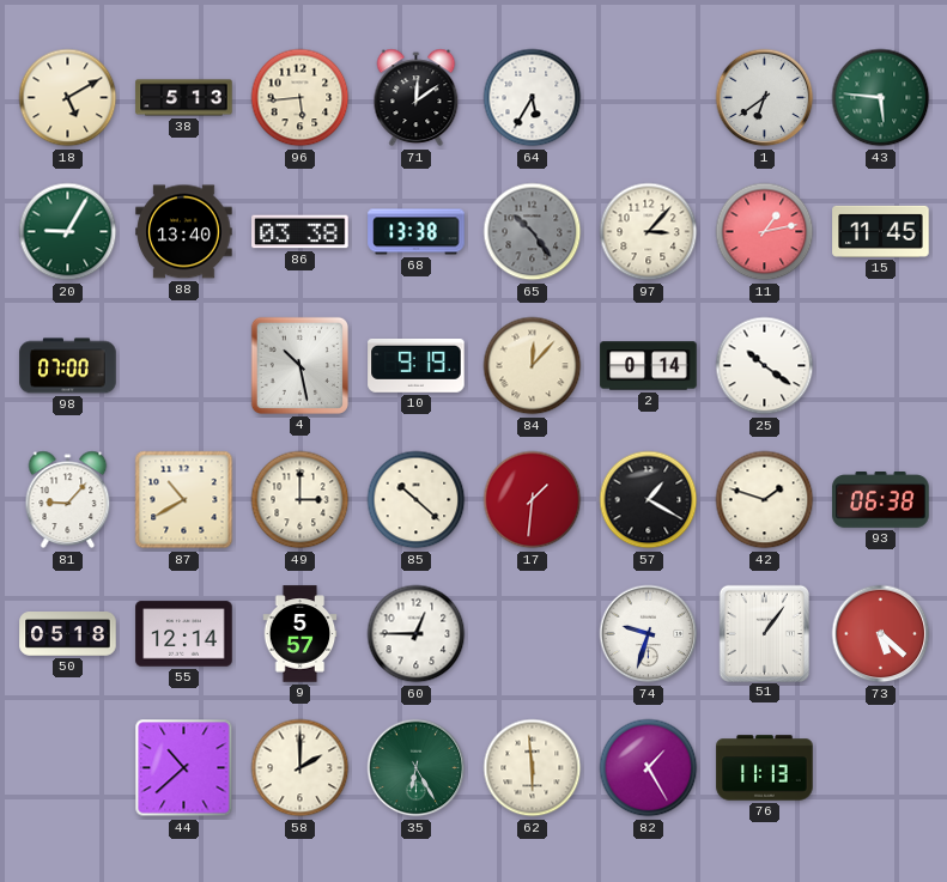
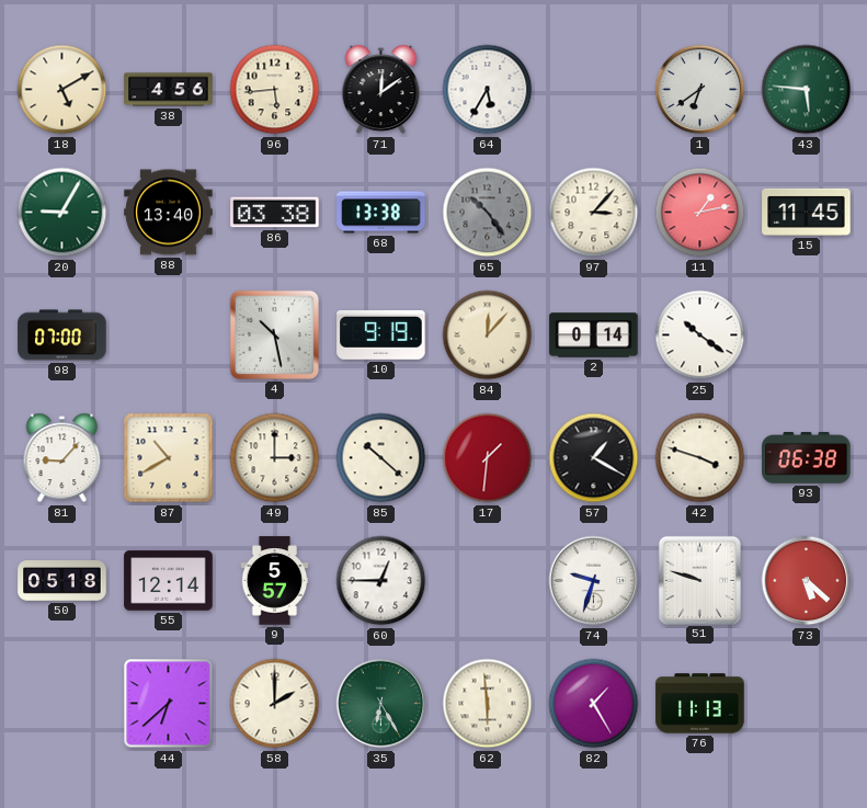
38: 5:13 -> 4:56
42: 1:48 -> 3:48
51: 1:06 -> 9:48
44: 10:38 -> 6:38
